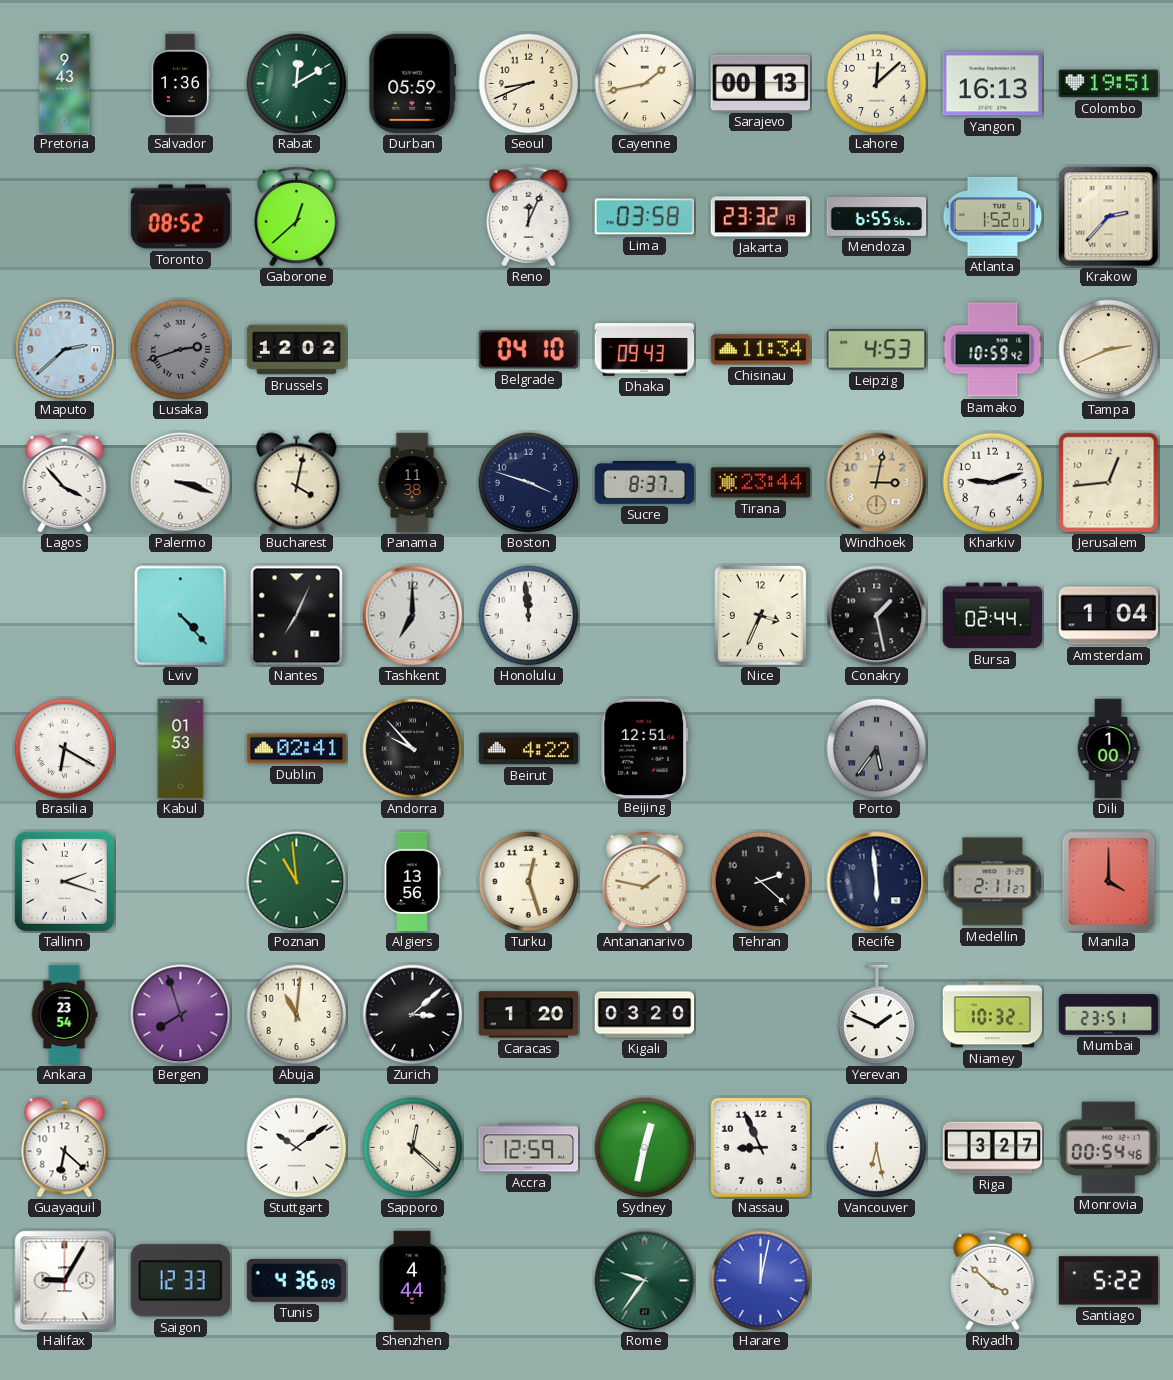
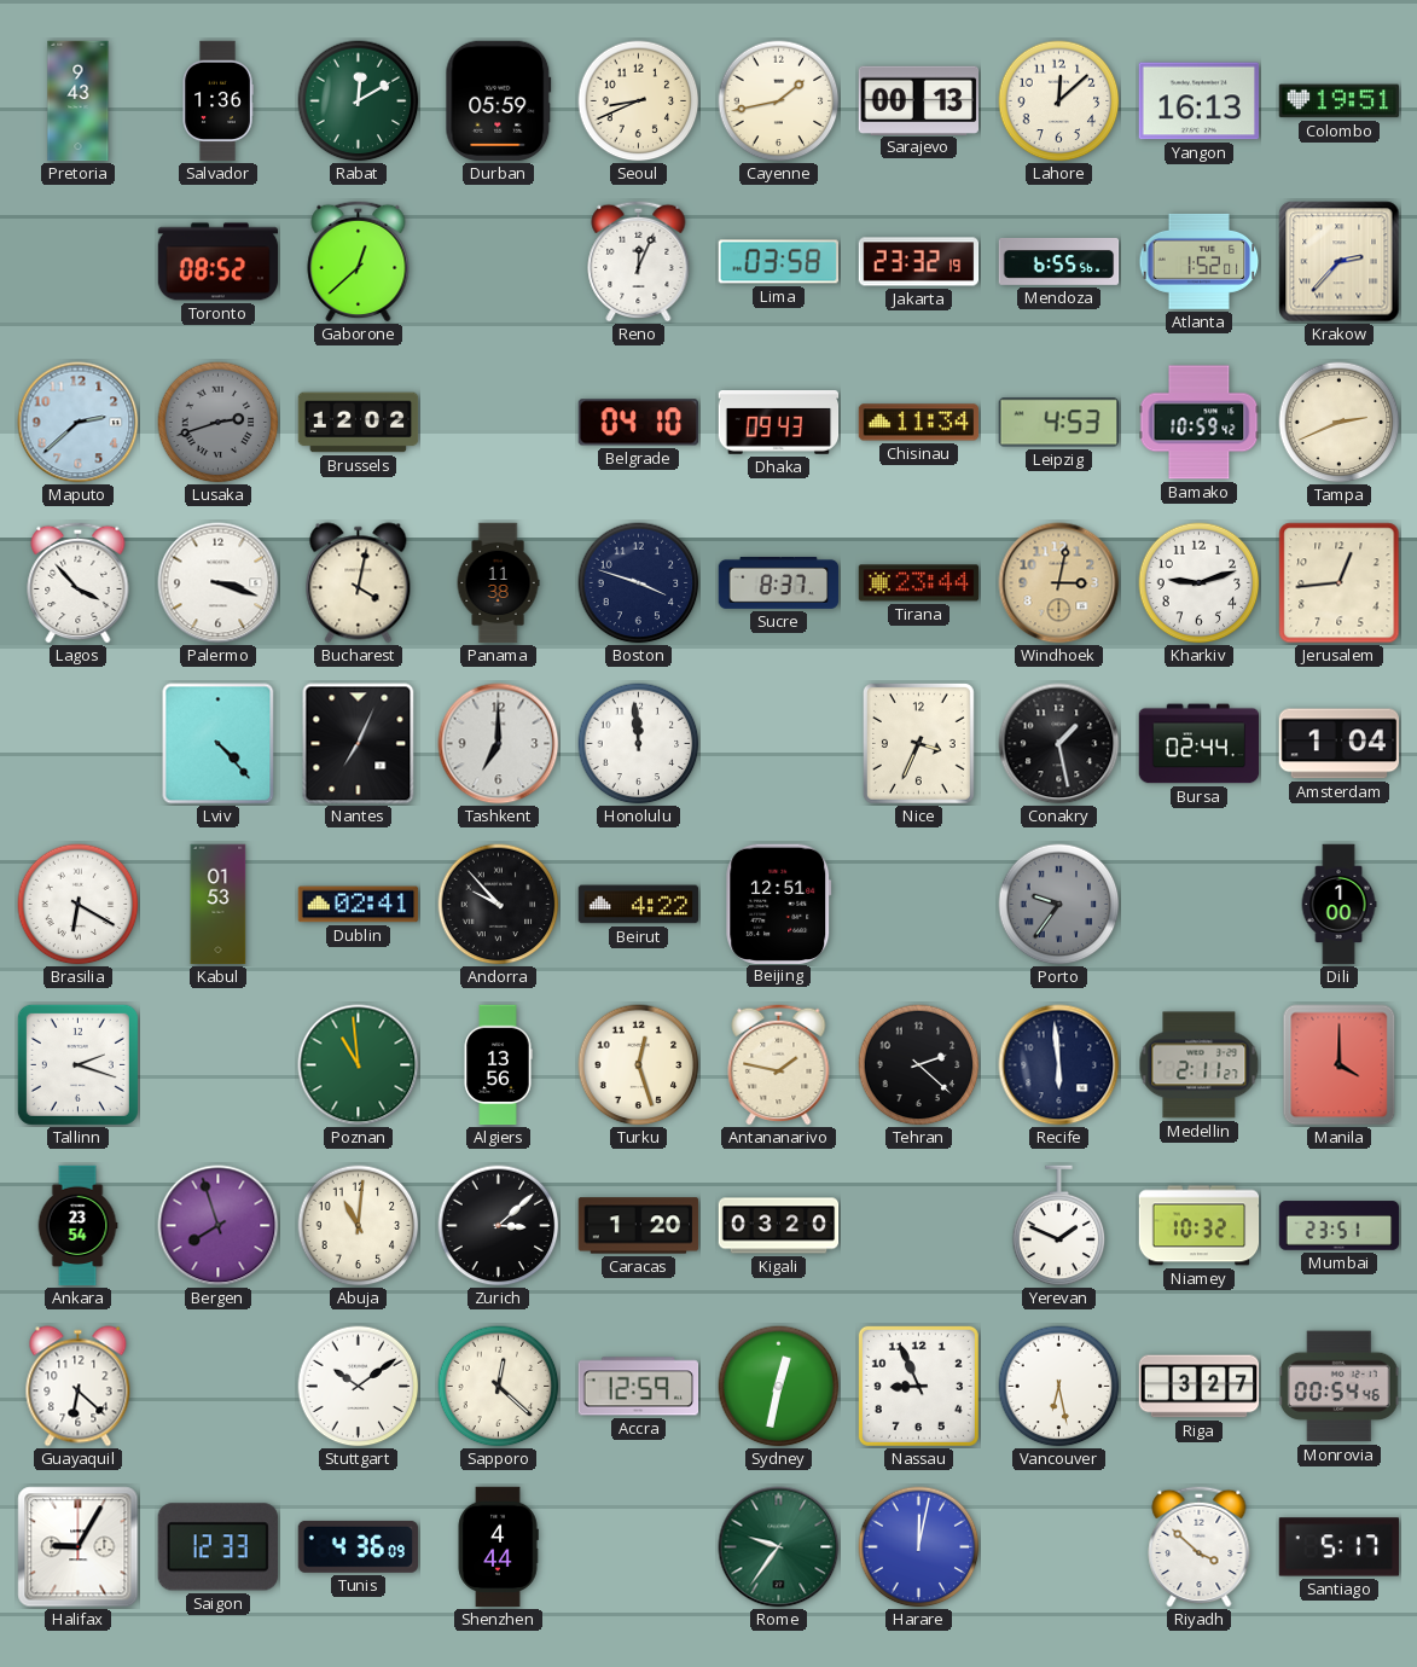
Porto: 5:36 -> 9:36
Santiago: 5:22 -> 5:17
